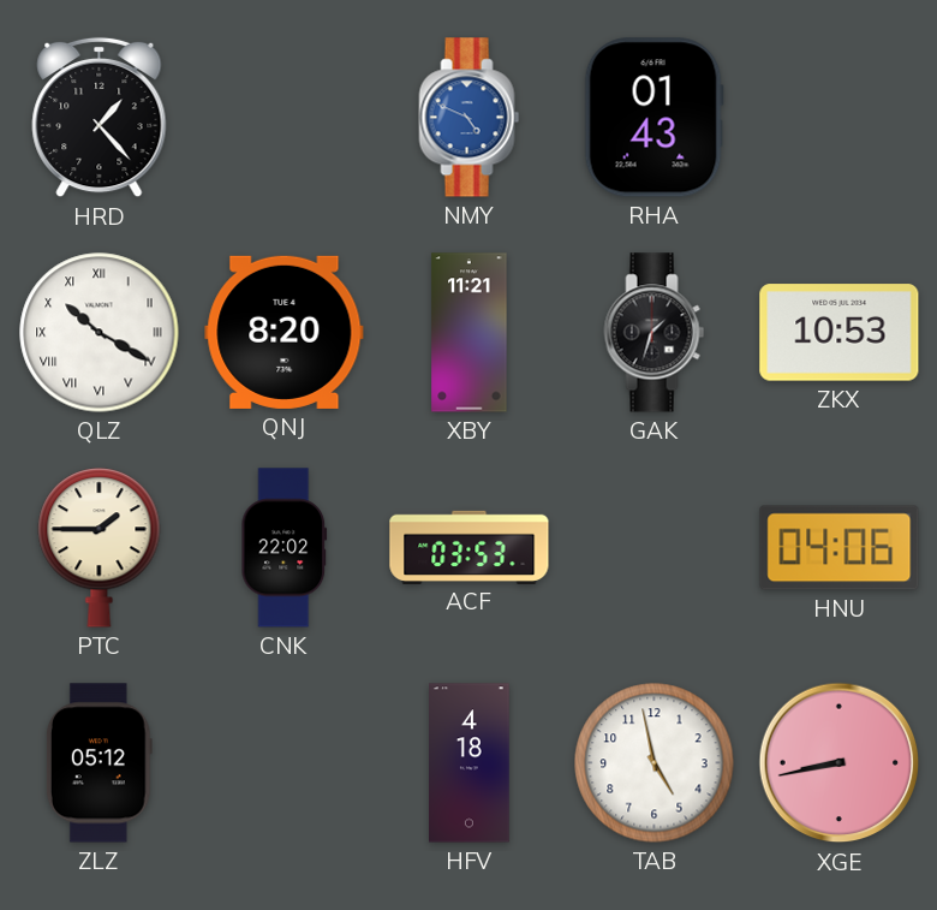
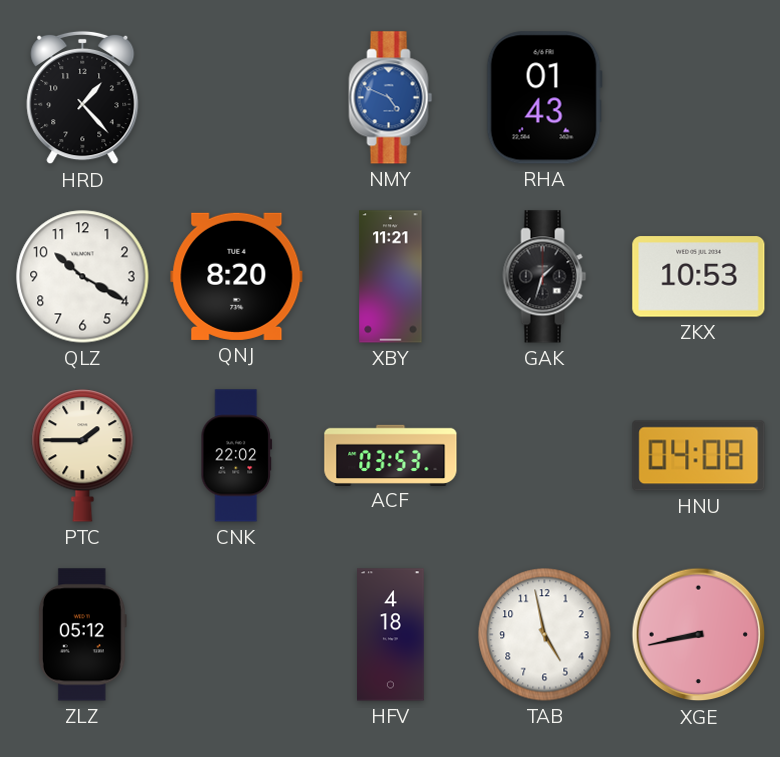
QLZ numerals: Roman -> Arabic
HNU: 04:06 -> 04:08
